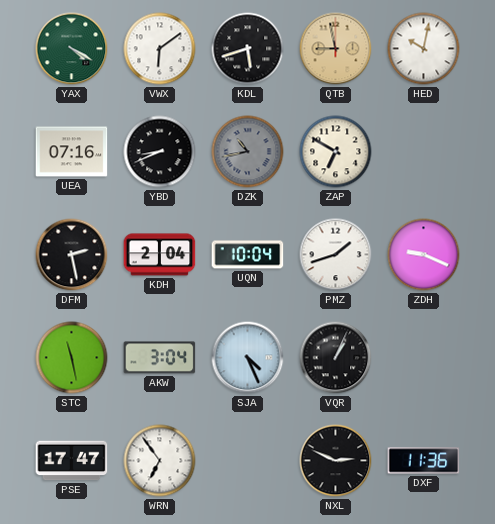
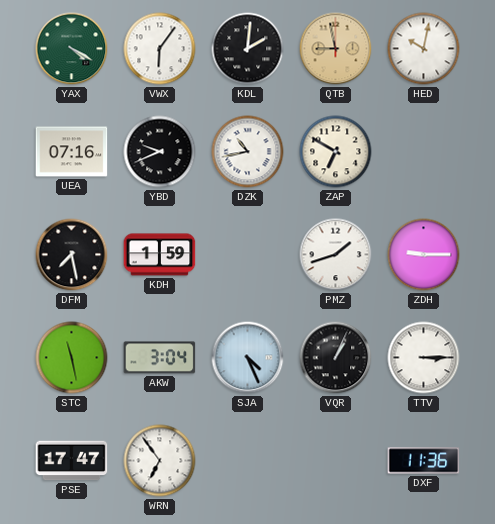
VWX: 6:09 -> 6:06
KDL: 5:42 -> 2:01
YBD: 8:41 -> 9:41
DZK dial: grey -> white
DFM: 2:28 -> 7:28
KDH: 2:04 -> 1:59
UQN: 10:04 -> none
ZDH: 9:19 -> 9:15
TTV: none -> 3:15
NXL: 2:49 -> none
